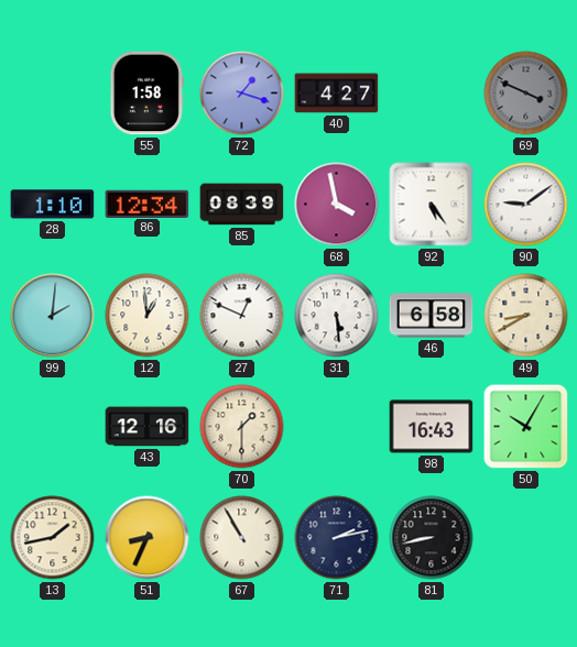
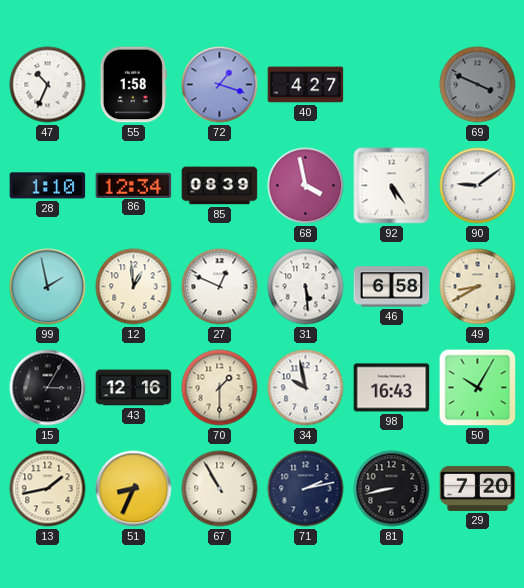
47: none -> 10:34
99: 2:01 -> 1:58
15: none -> 3:05
34: none -> 9:58
29: none -> 7:20
